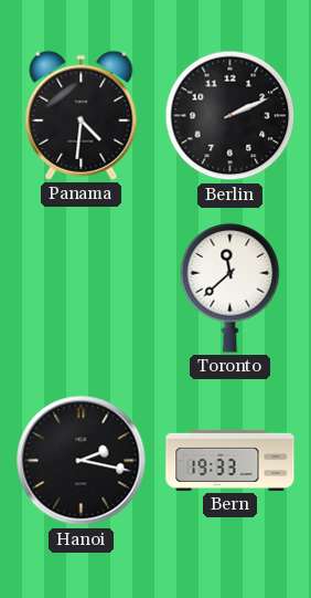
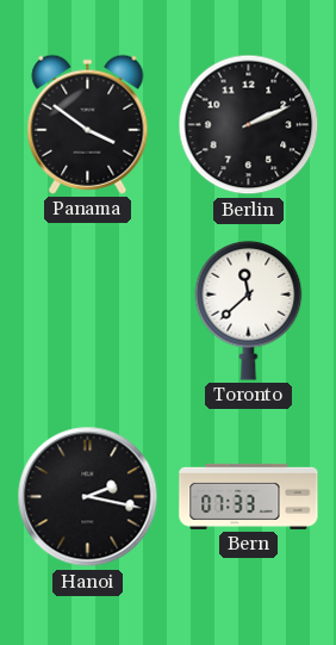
Panama: 4:31 -> 3:51
Bern: 19:33 -> 07:33
